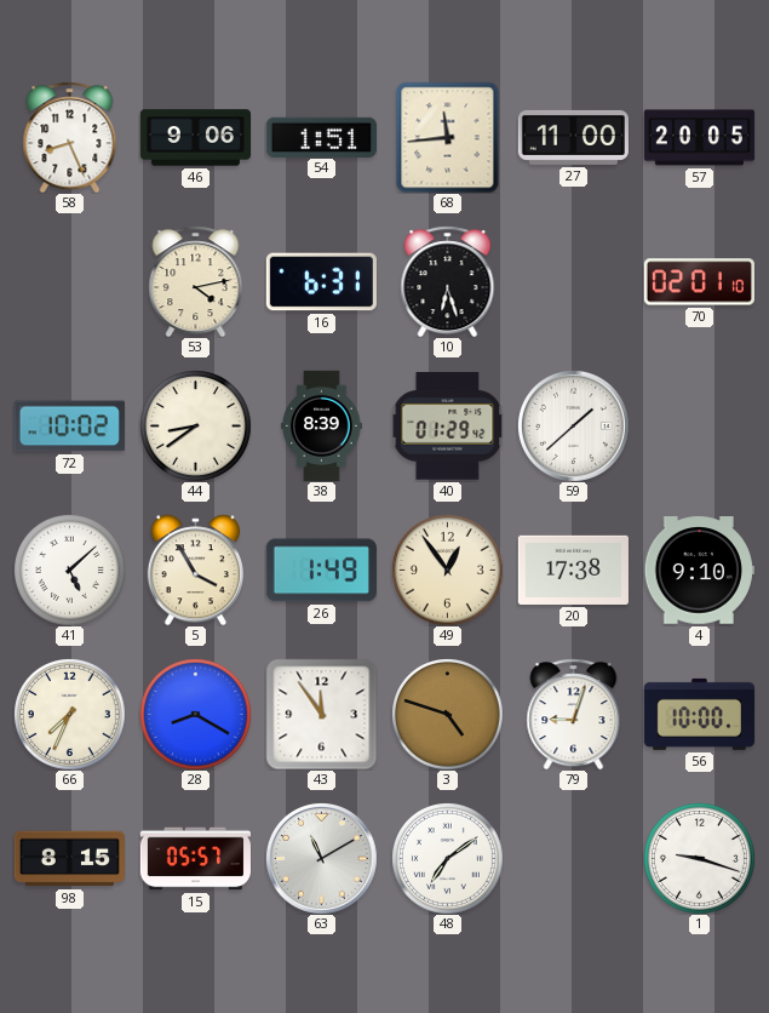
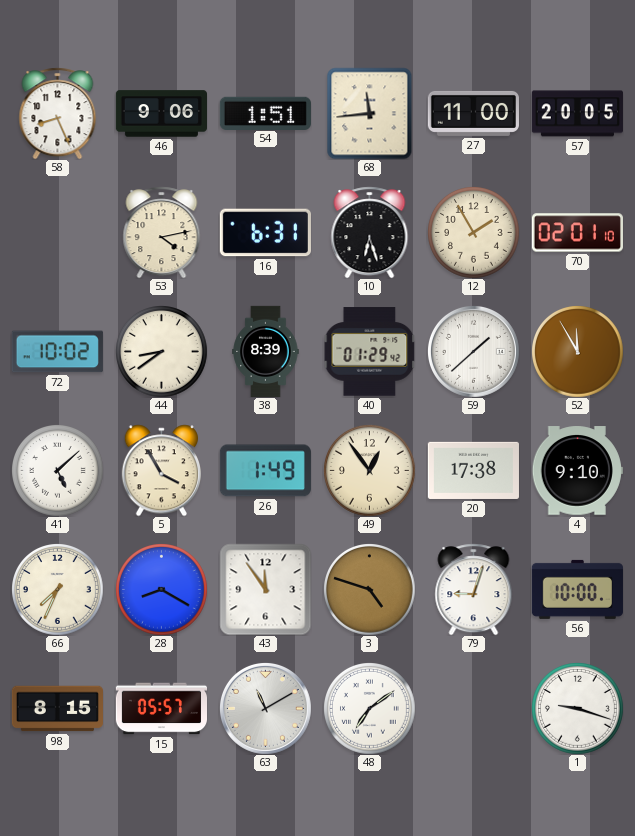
12: none -> 1:55
52: none -> 11:55
